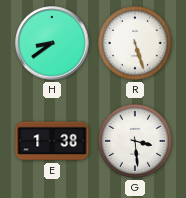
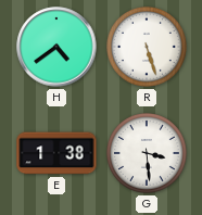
H: 8:39 -> 4:39
